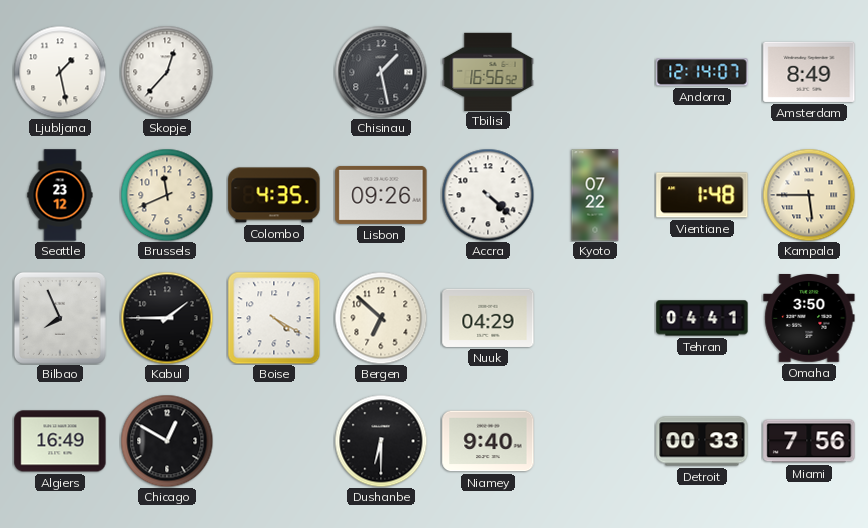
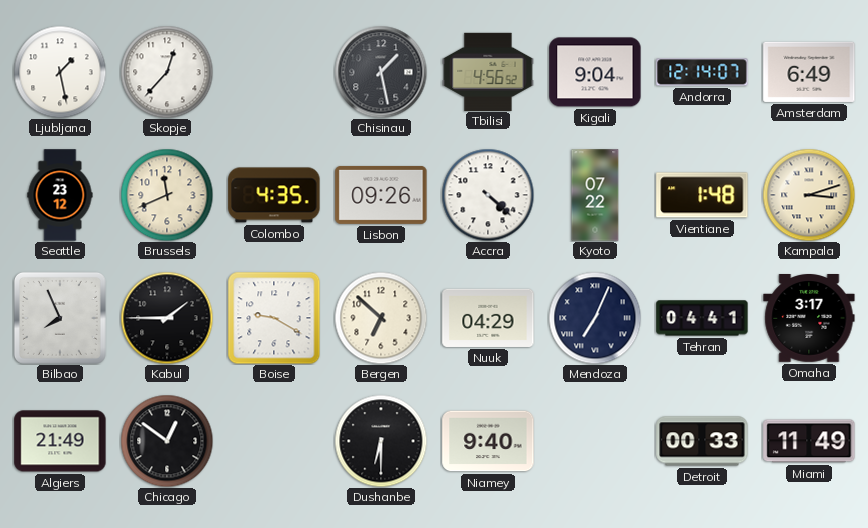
Tbilisi: 16:56 -> 4:56
Kigali: none -> 9:04
Amsterdam: 8:49 -> 6:49
Kampala: 5:45 -> 3:12
Boise: 4:20 -> 9:20
Mendoza: none -> 7:04
Omaha: 3:50 -> 3:17
Algiers: 16:49 -> 21:49
Chicago: 12:50 -> 12:51
Miami: 7:56 -> 11:49
